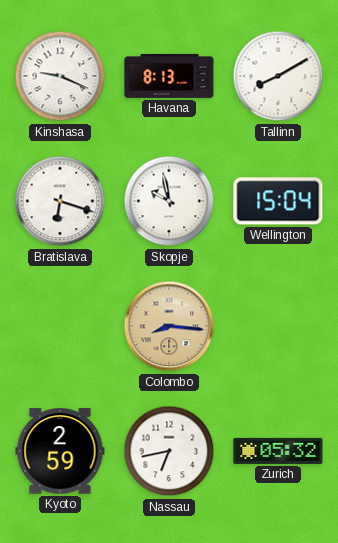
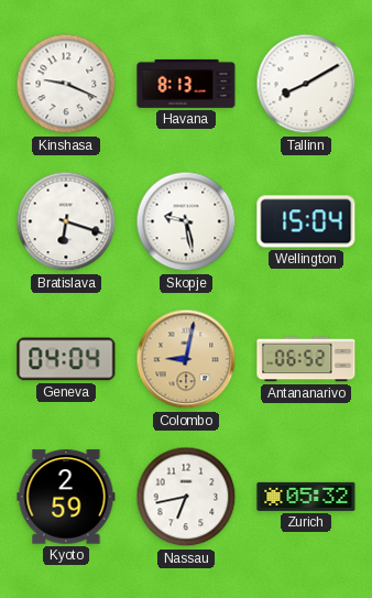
Skopje: 9:58 -> 9:28
Geneva: none -> 04:04
Colombo: 8:16 -> 9:02
Antananarivo: none -> 06:52
